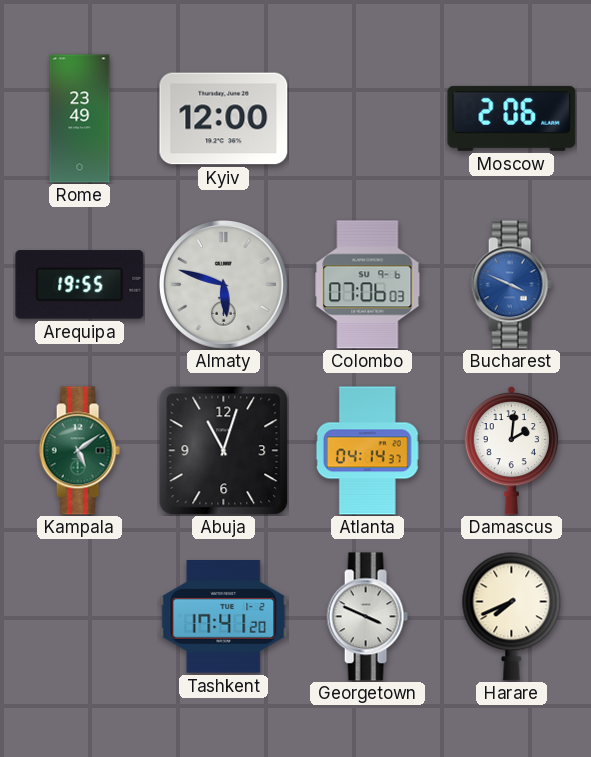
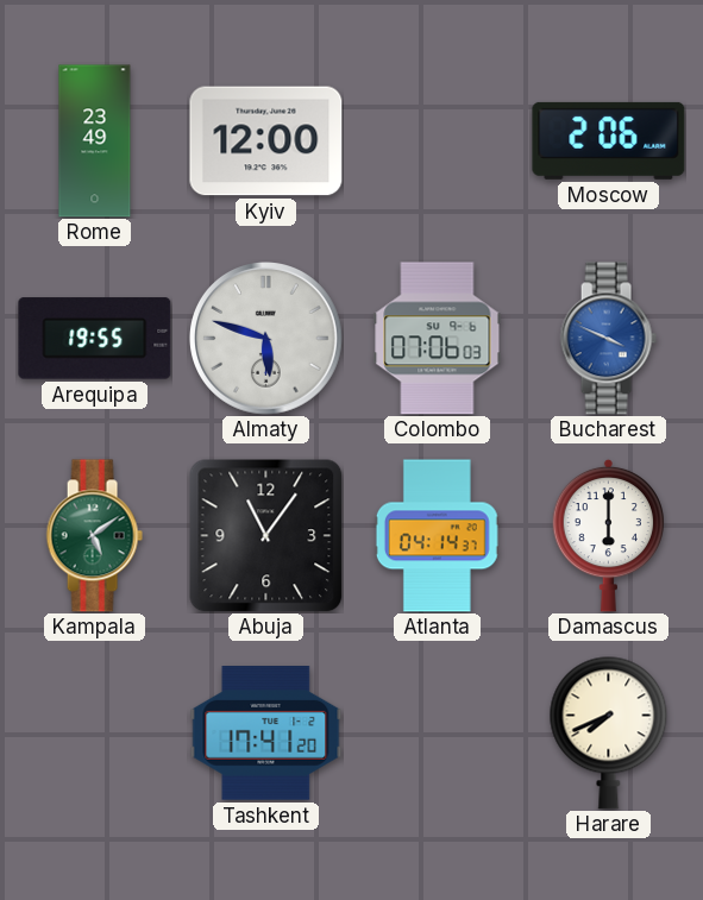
Abuja: 11:03 -> 11:06
Damascus: 2:01 -> 6:00
Georgetown: 3:49 -> none
